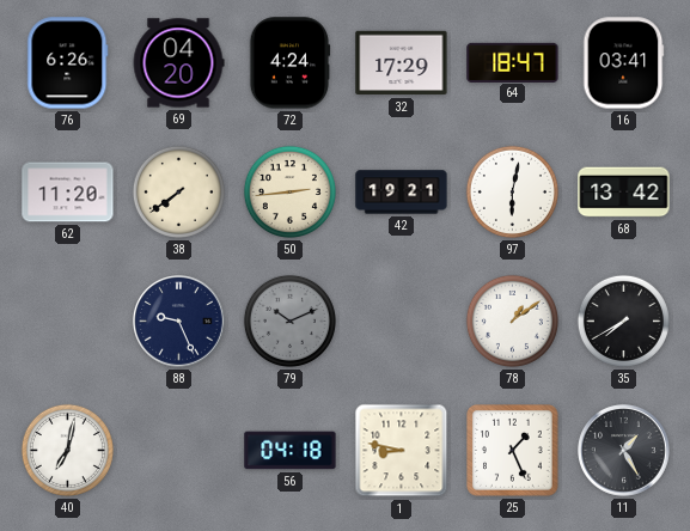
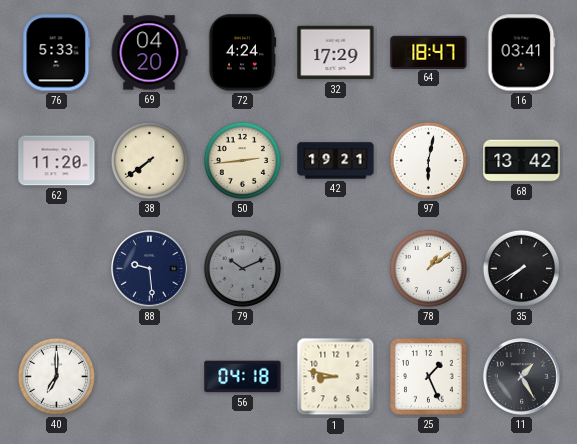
76: 6:26 -> 5:33
88: 9:26 -> 9:29
40: 7:02 -> 7:00
